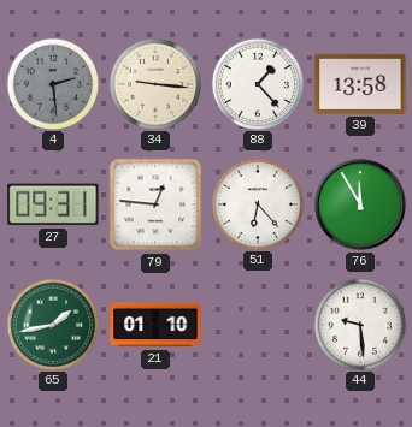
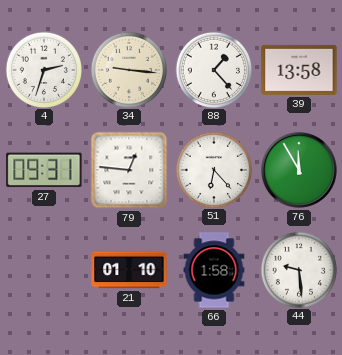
4: 2:29 -> 2:33
4 dial: grey -> white
65: 1:43 -> none
66: none -> 1:58
